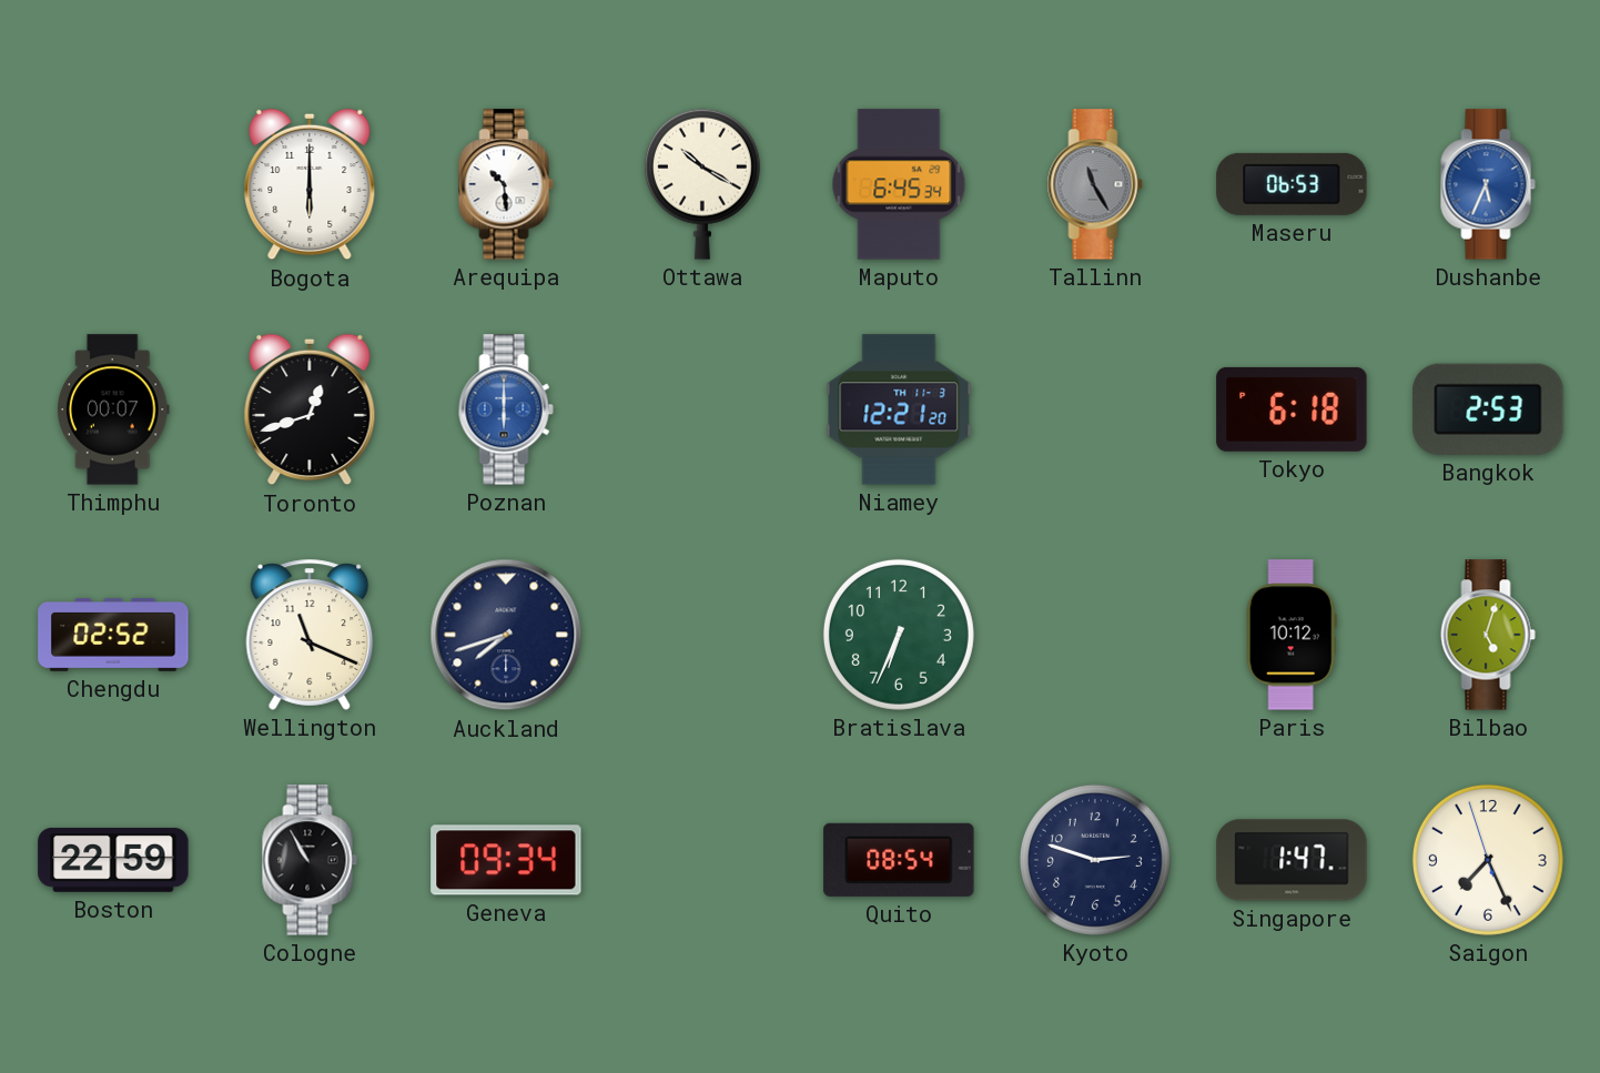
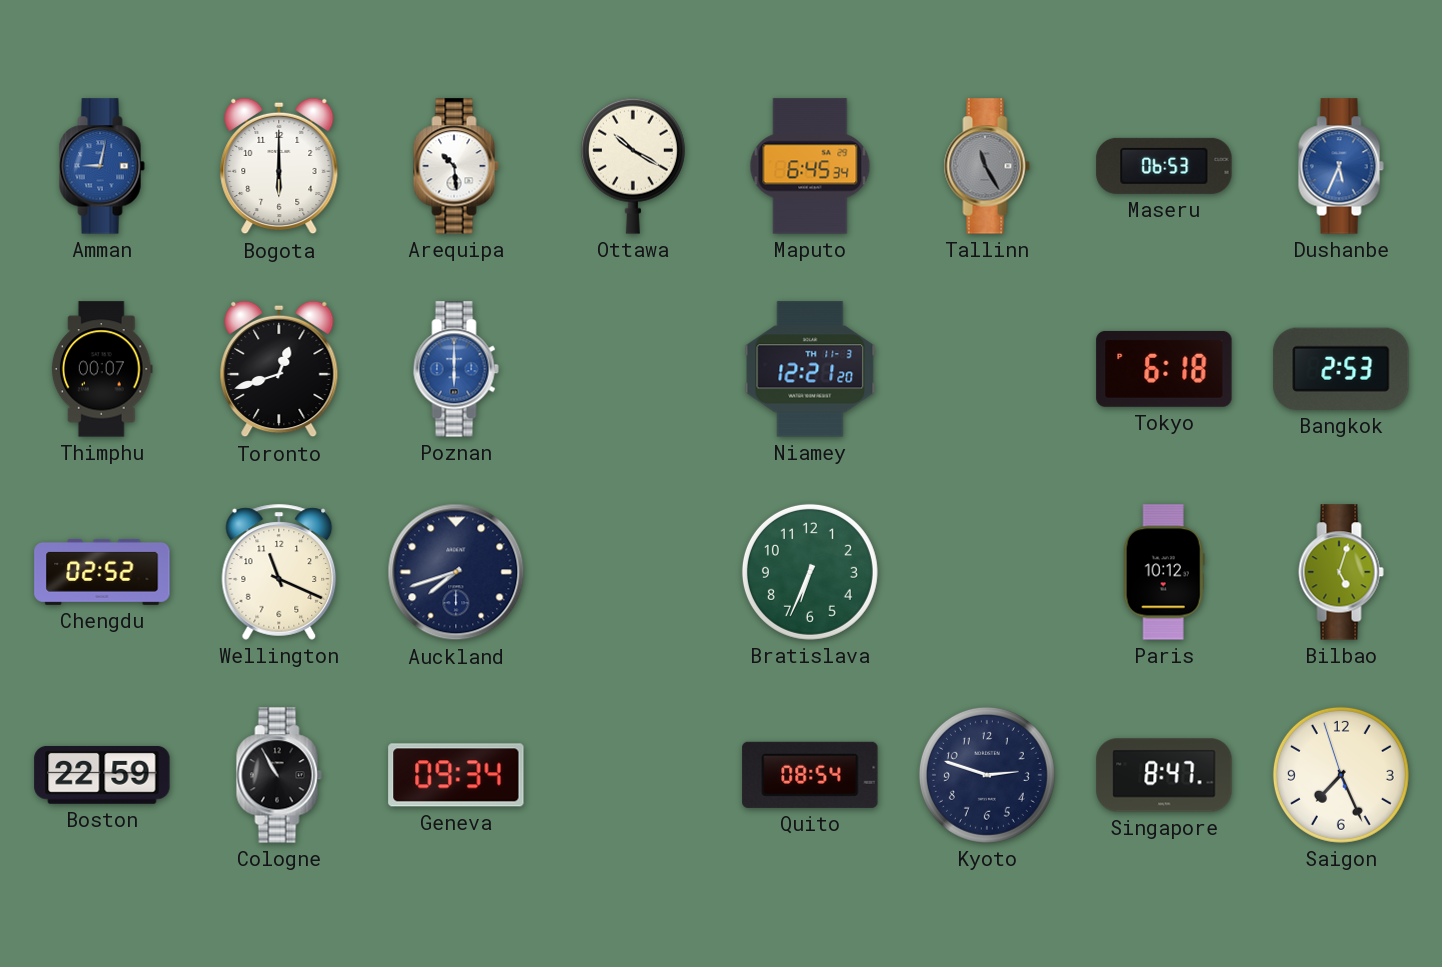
Amman: none -> 9:02
Singapore: 1:47 -> 8:47
